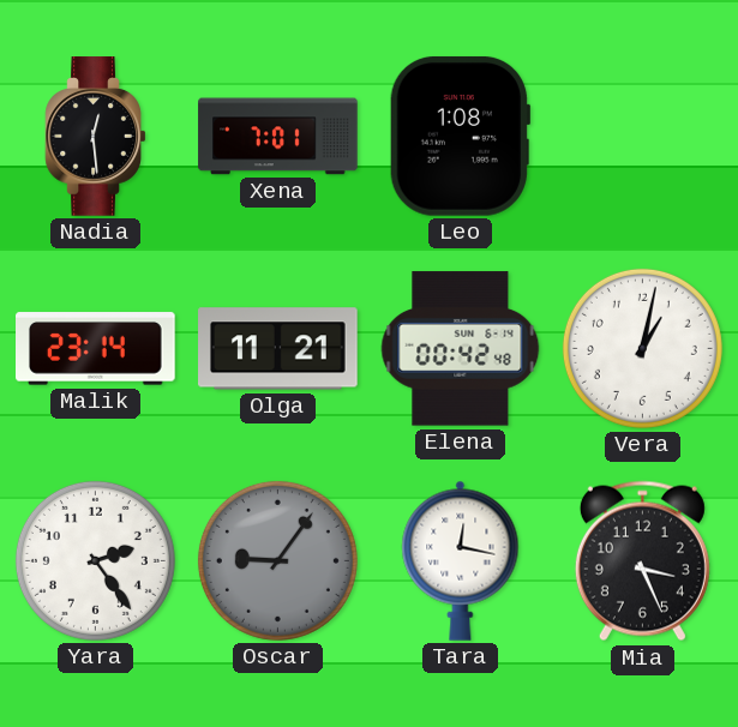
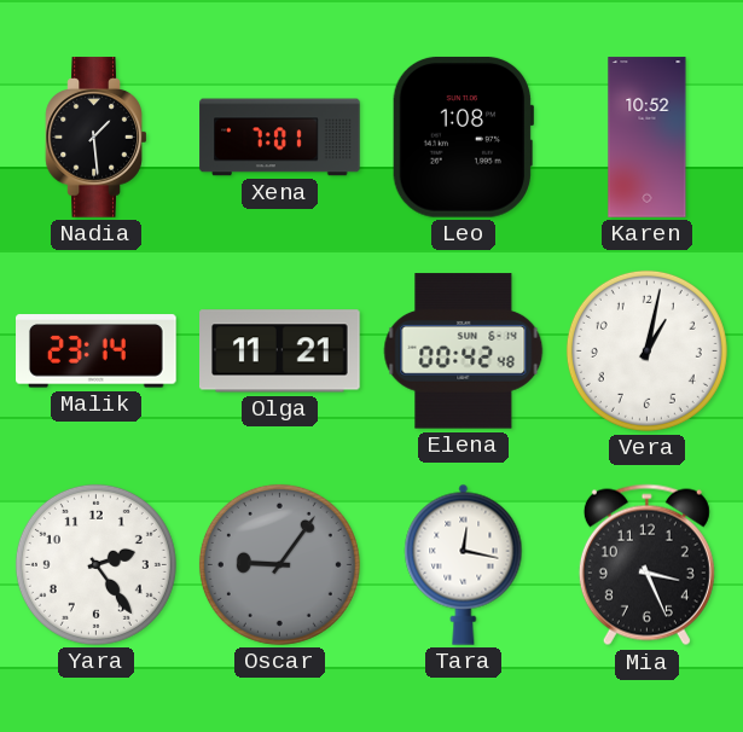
Nadia: 12:29 -> 1:29
Karen: none -> 10:52
